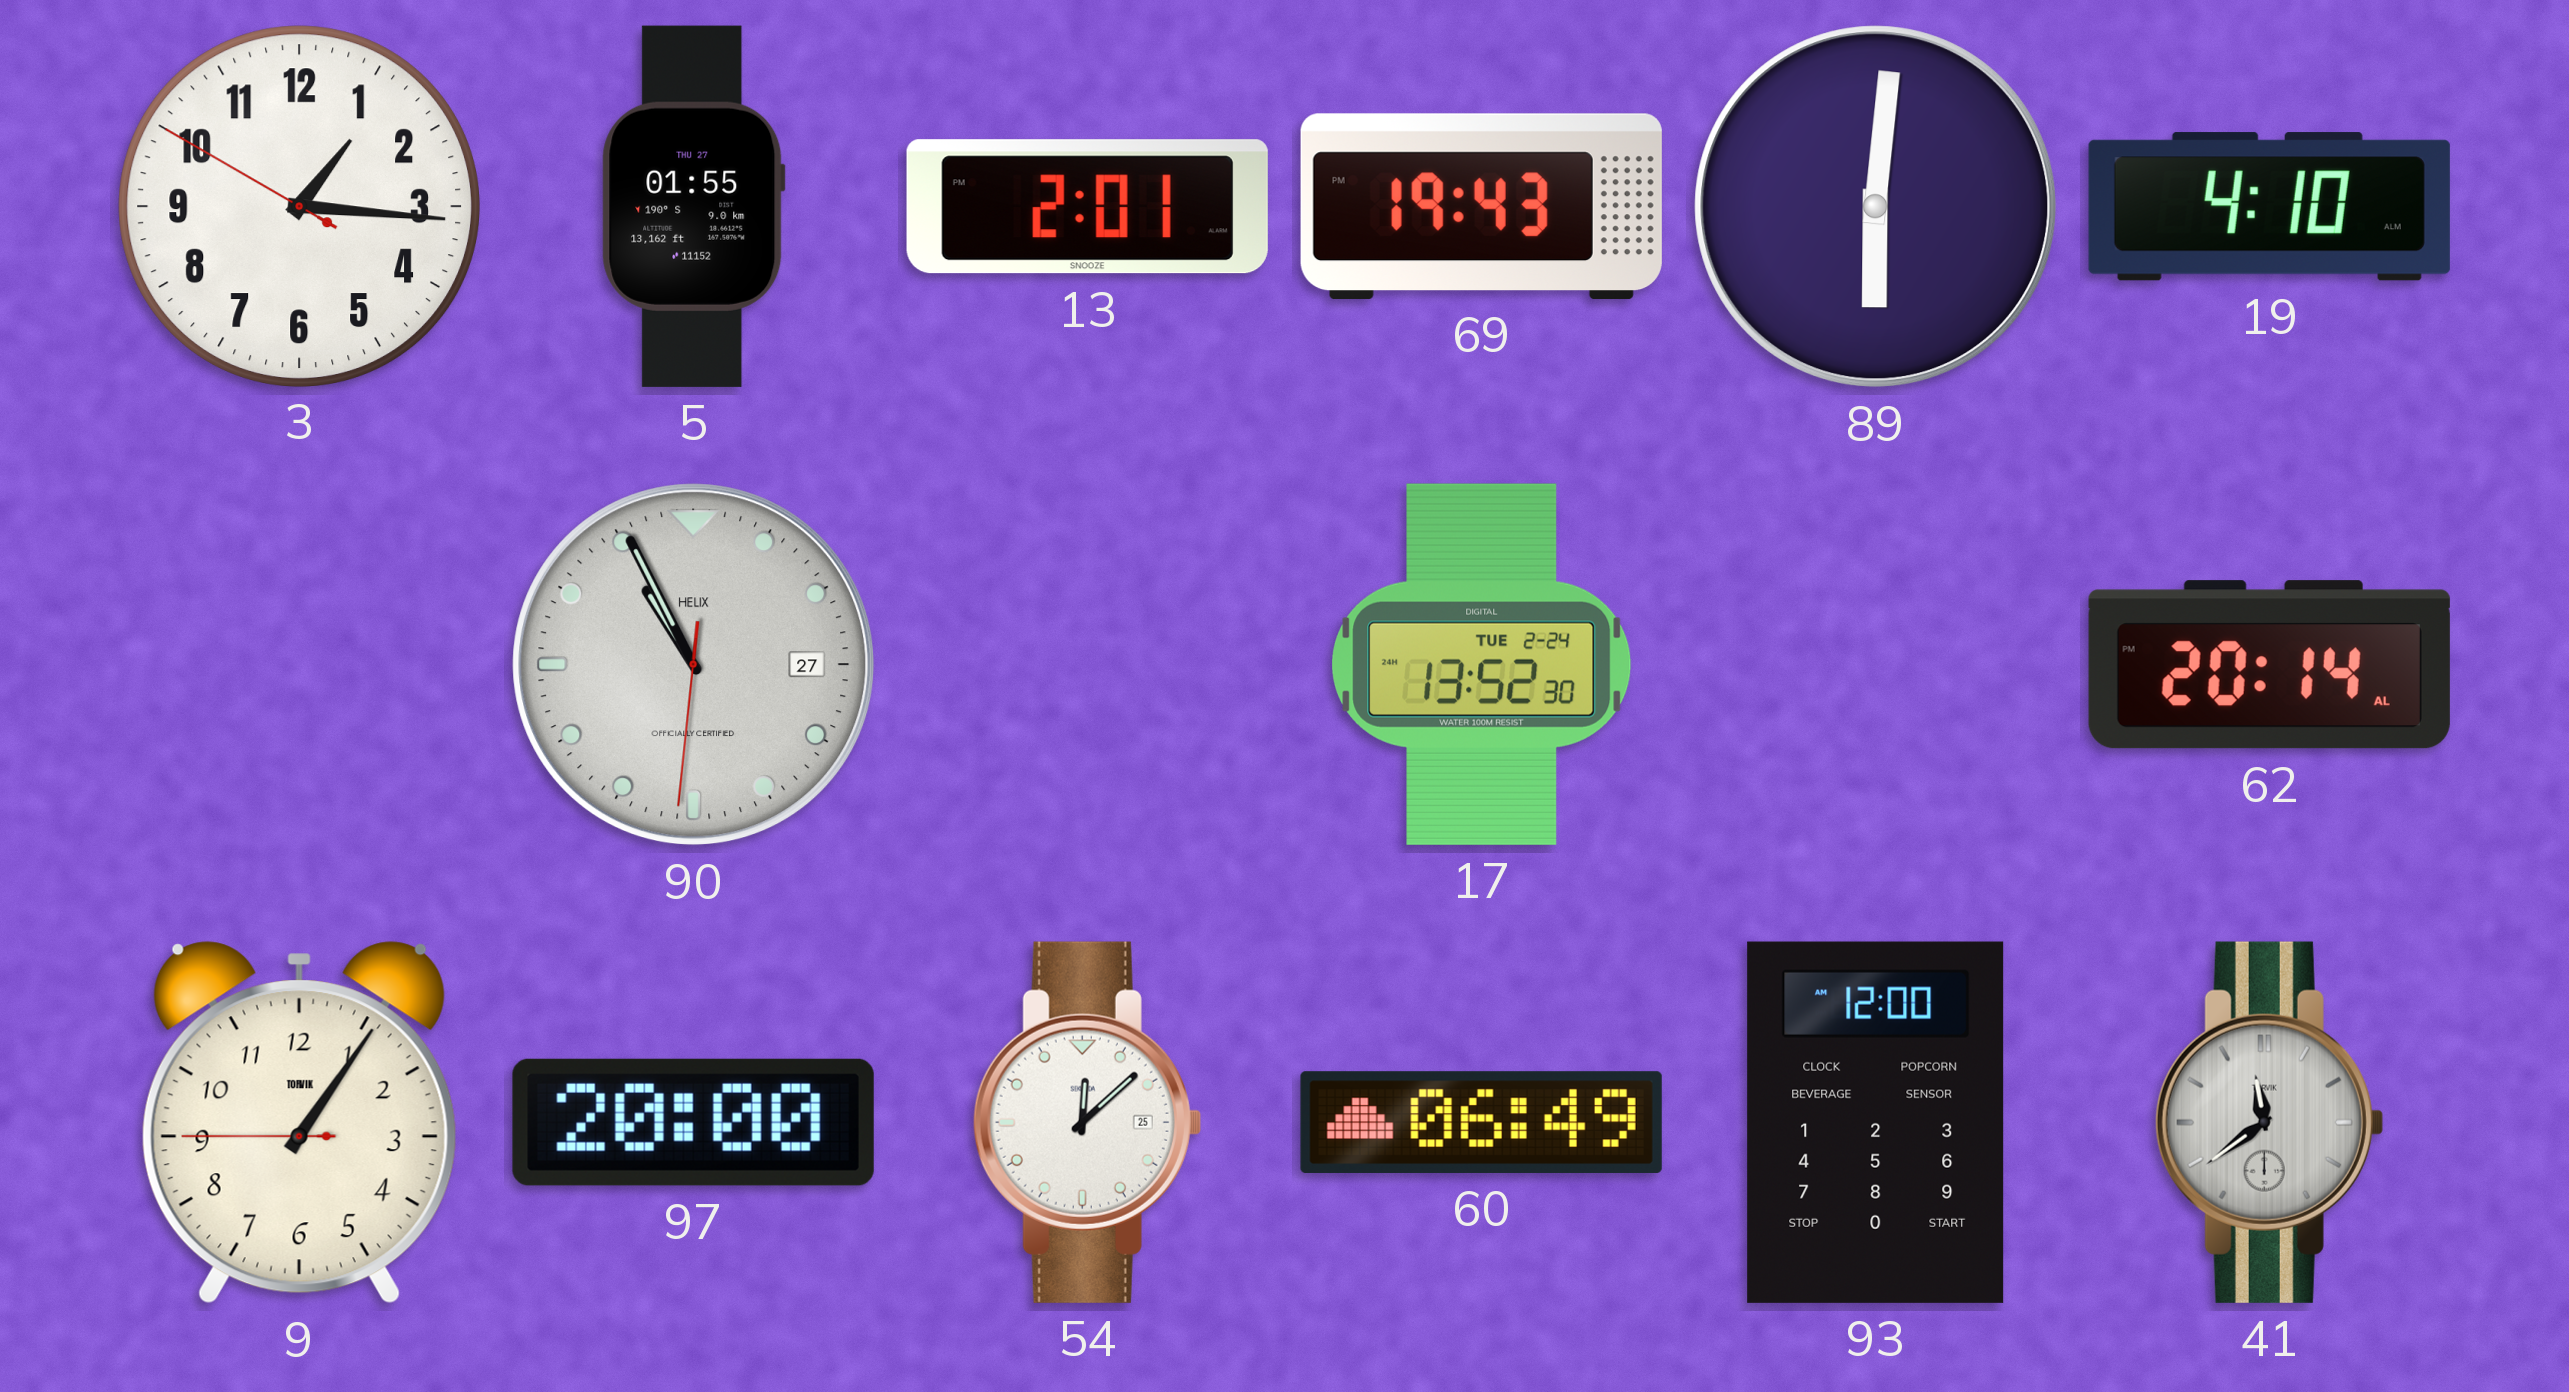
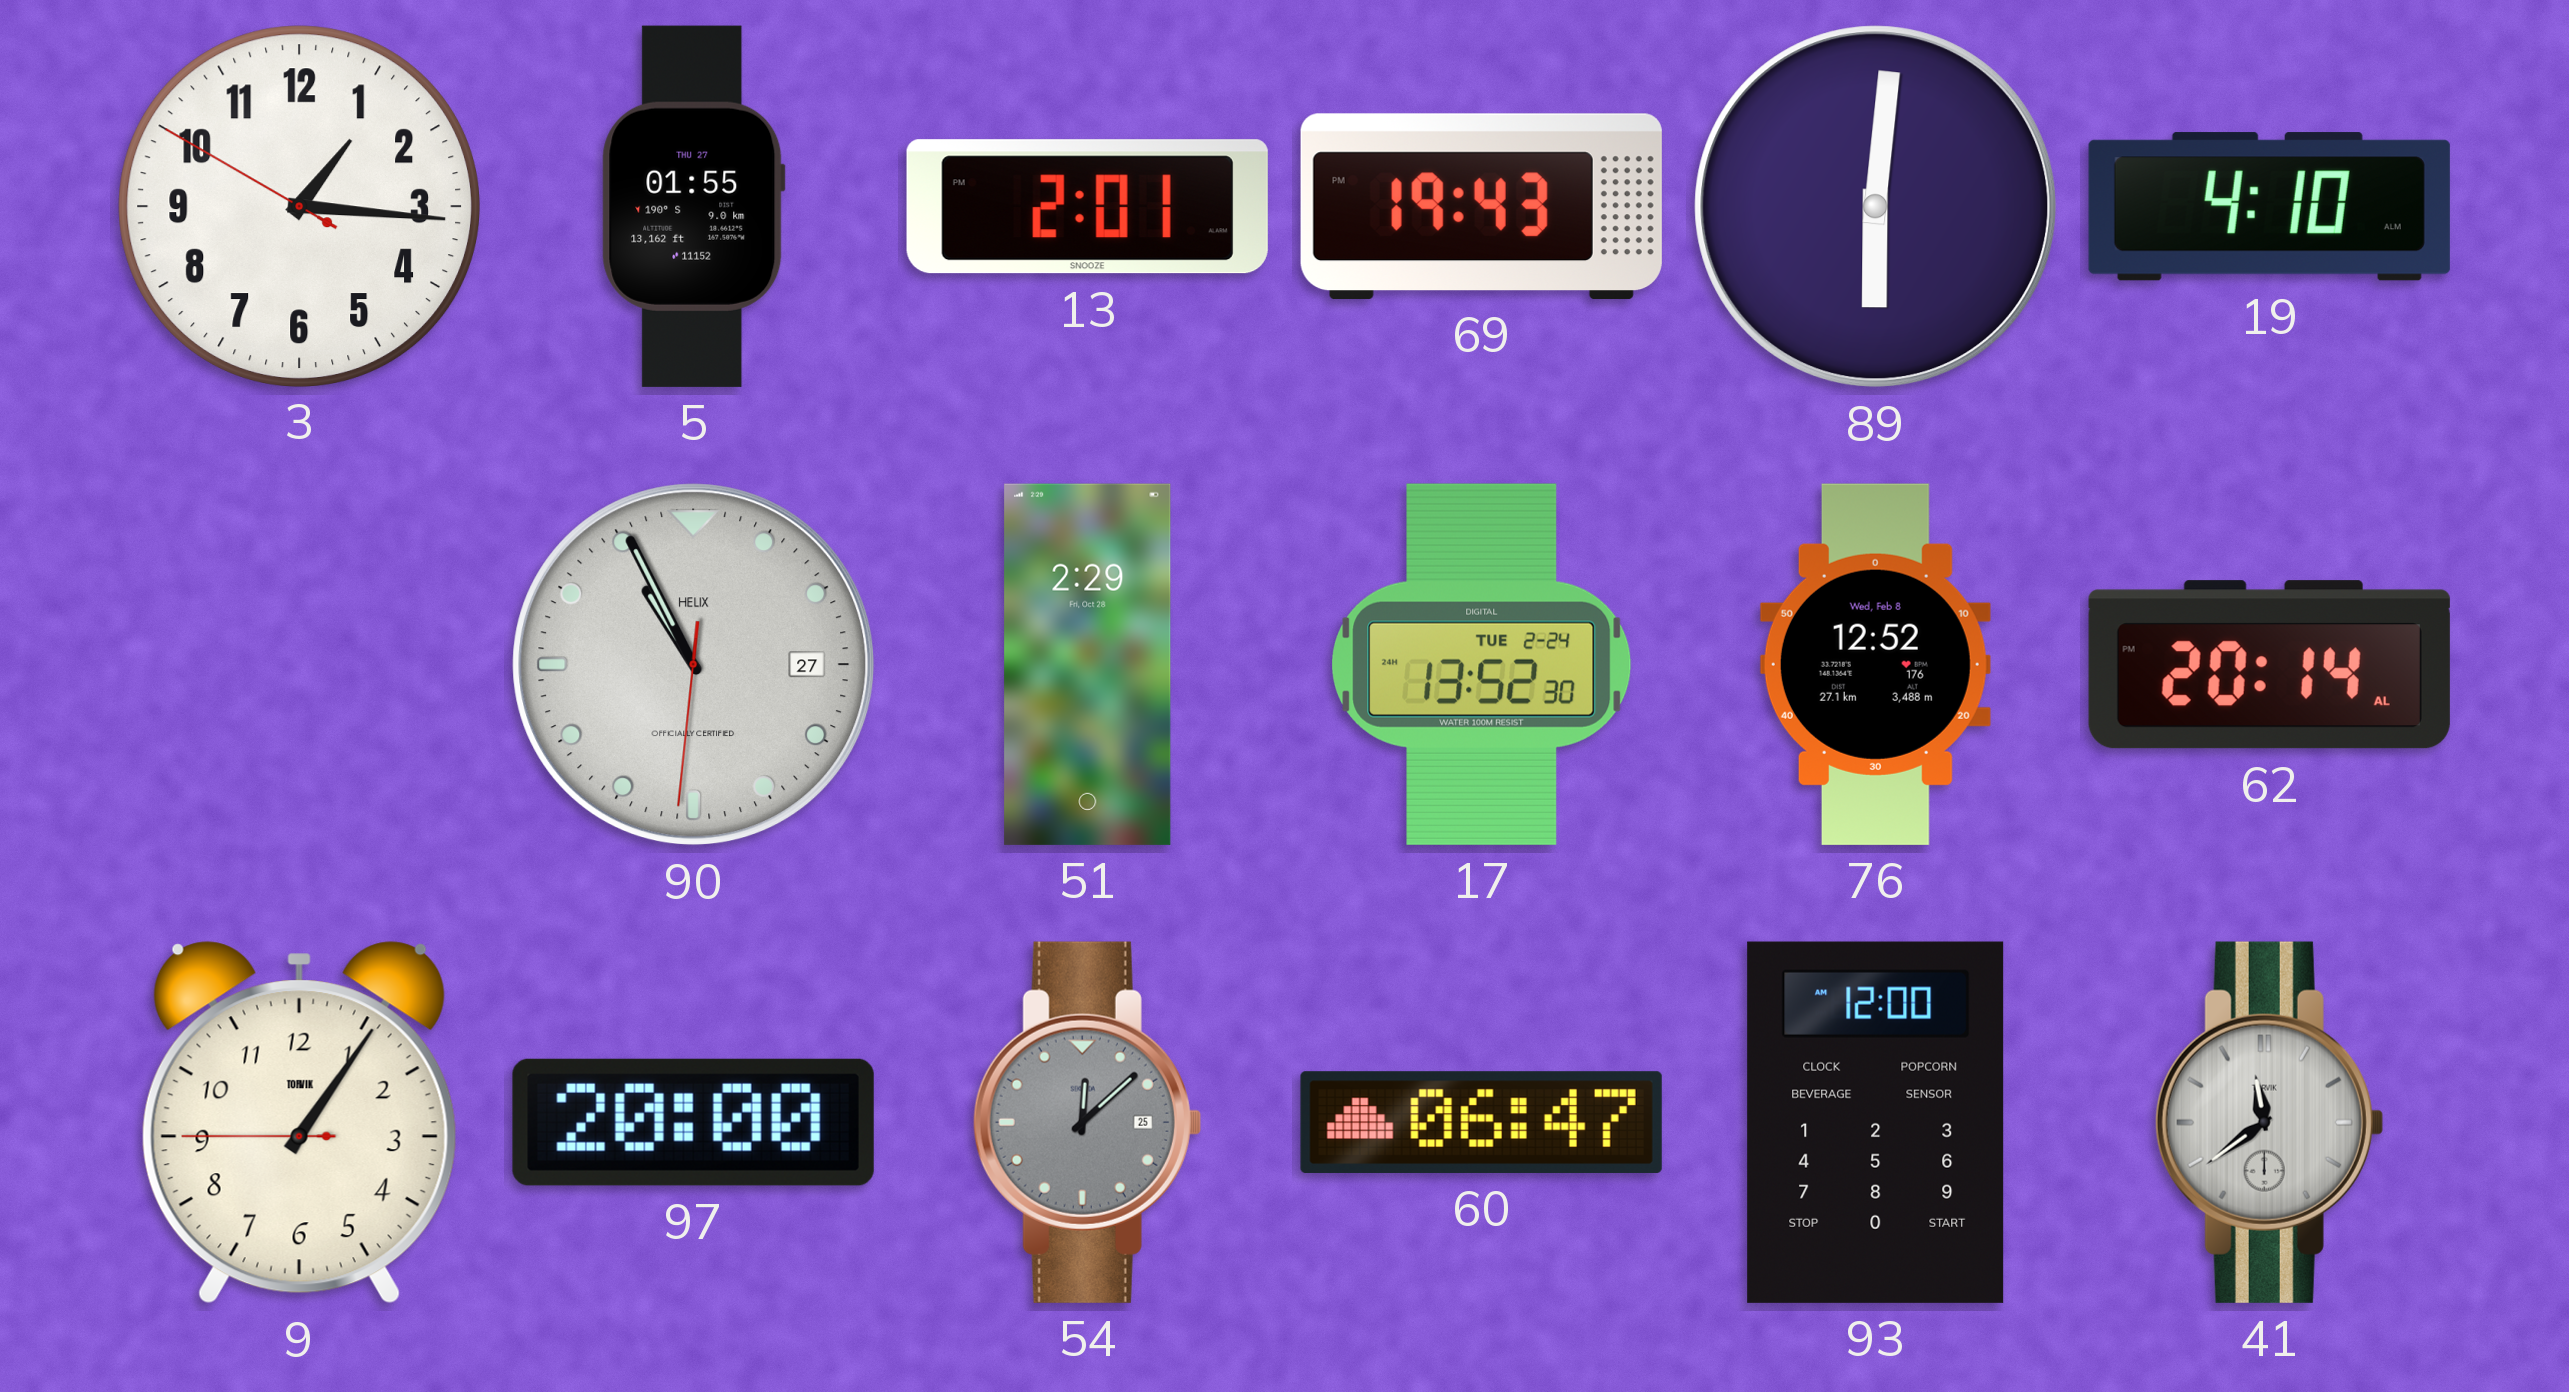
51: none -> 2:29
76: none -> 12:52
54 dial: white -> grey
60: 06:49 -> 06:47
